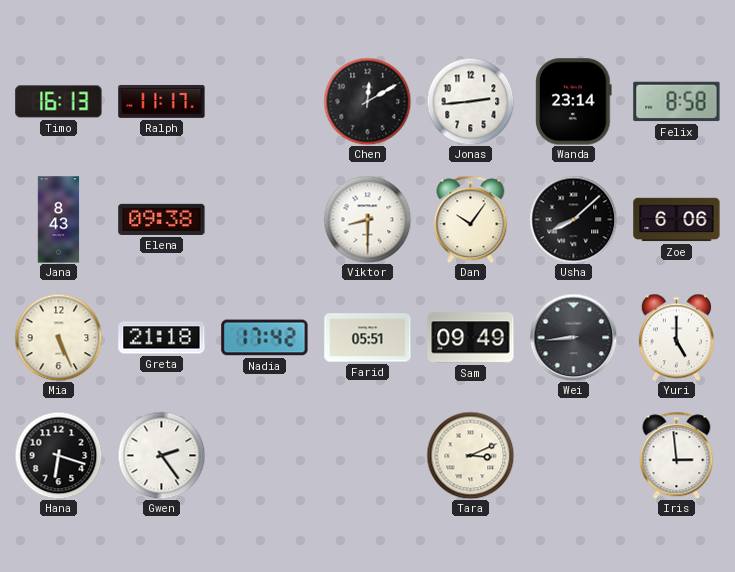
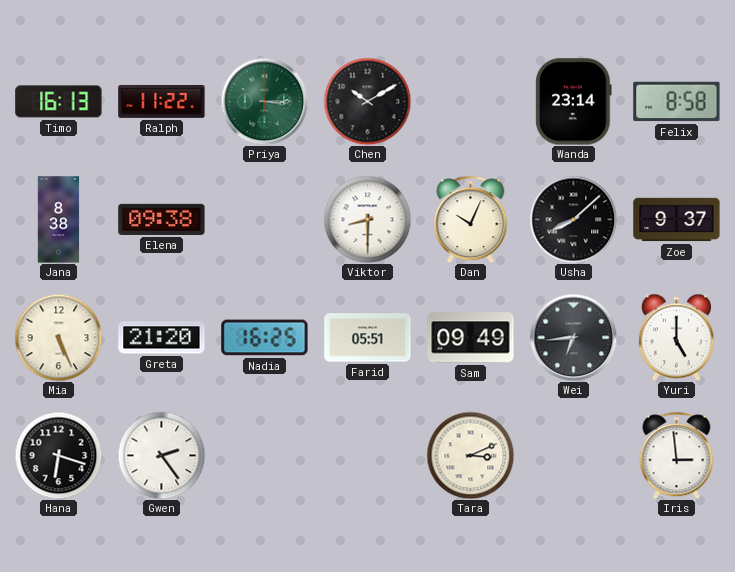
Ralph: 11:17 -> 11:22
Priya: none -> 3:15
Chen: 12:10 -> 10:10
Jonas: 2:44 -> none
Jana: 8:43 -> 8:38
Dan: 10:06 -> 10:04
Zoe: 6:06 -> 9:37
Greta: 21:18 -> 21:20
Nadia: 17:42 -> 16:25
Wei: 8:44 -> 6:44
